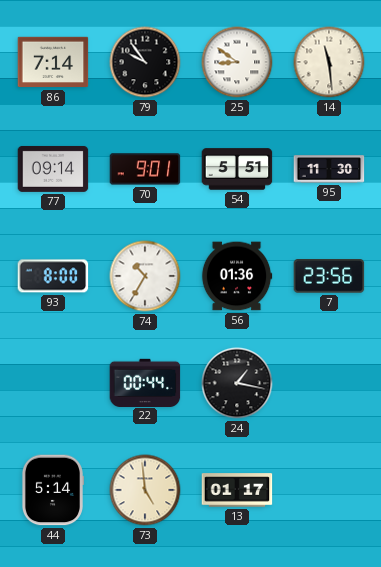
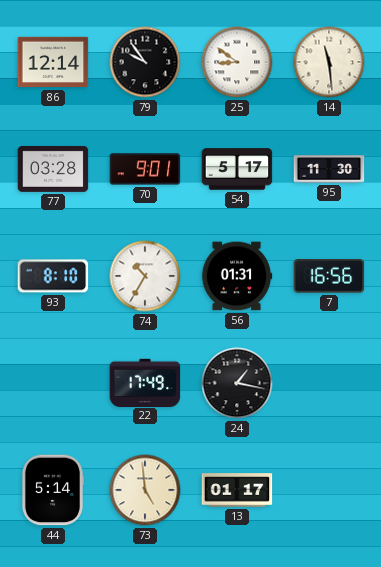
86: 7:14 -> 12:14
77: 09:14 -> 03:28
54: 5:51 -> 5:17
93: 8:00 -> 8:10
56: 01:36 -> 01:31
7: 23:56 -> 16:56
22: 00:44 -> 17:49
